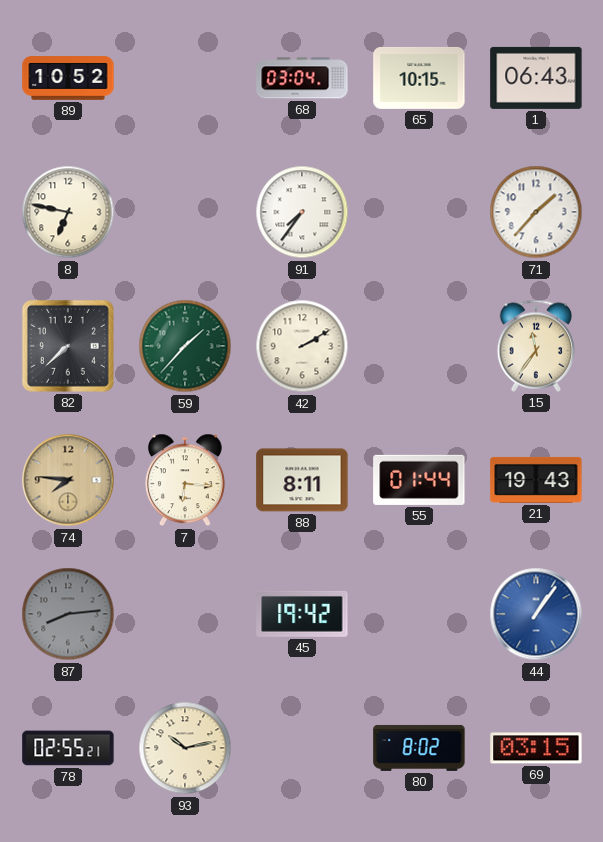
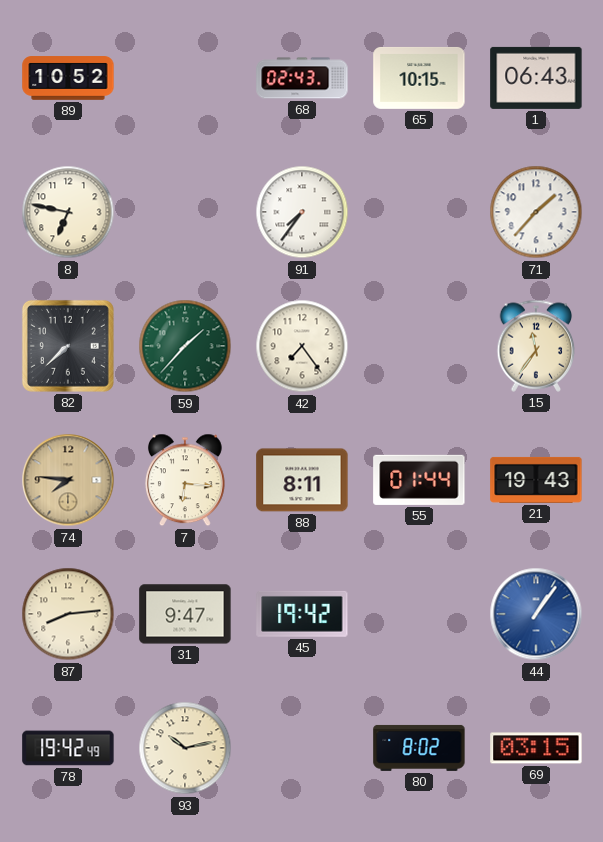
68: 03:04 -> 02:43
42: 2:10 -> 7:24
87 dial: grey -> cream
31: none -> 9:47
78: 02:55 -> 19:42
